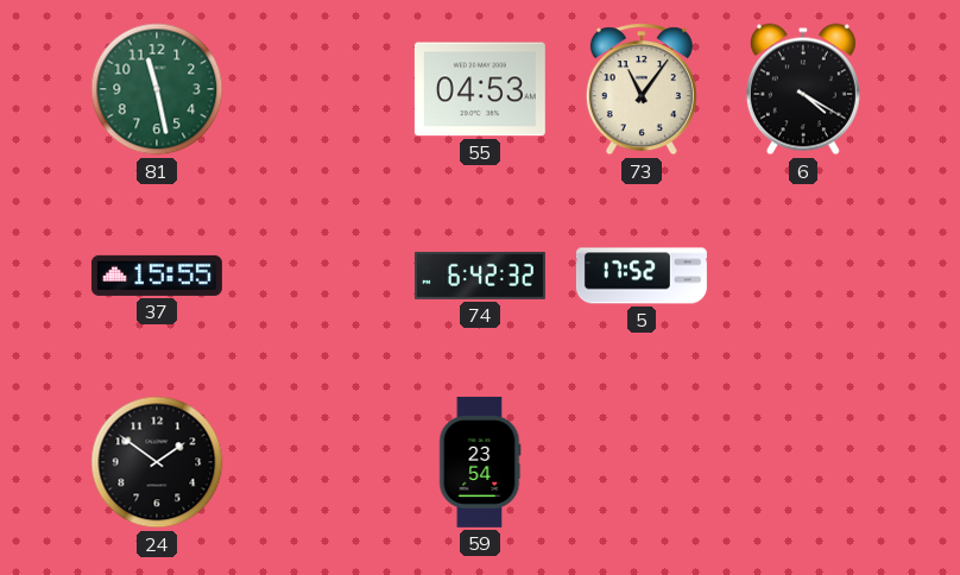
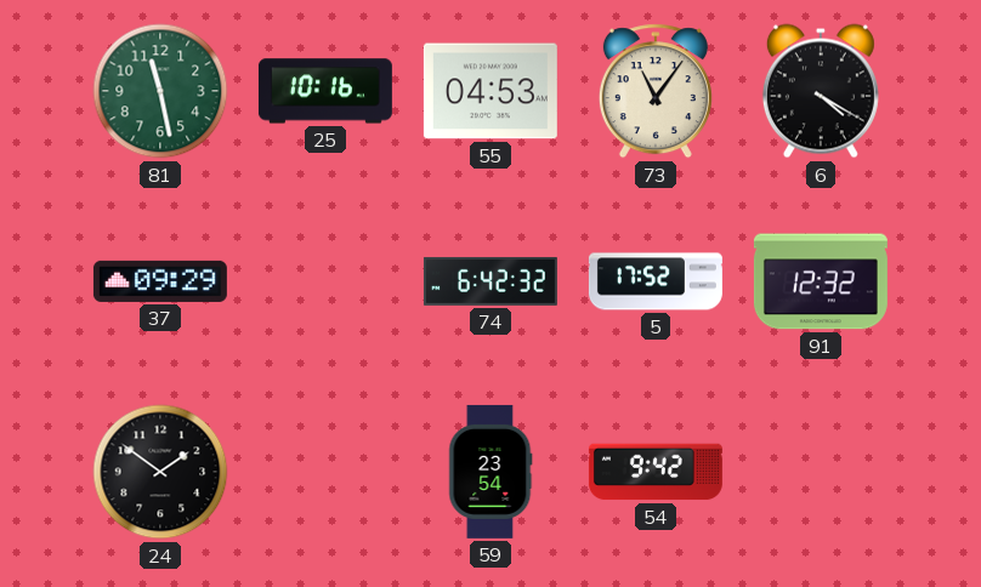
25: none -> 10:16
37: 15:55 -> 09:29
91: none -> 12:32
54: none -> 9:42
